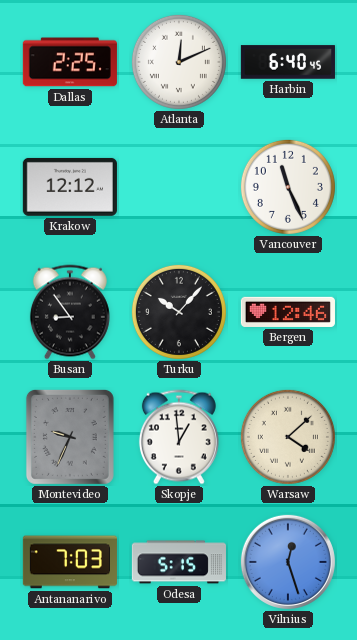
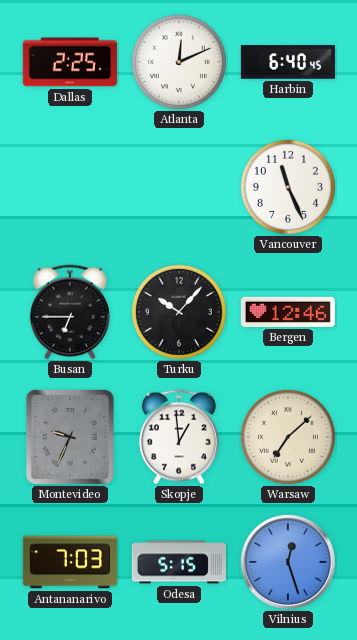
Krakow: 12:12 -> none
Busan: 8:54 -> 6:45
Warsaw: 4:08 -> 7:08
